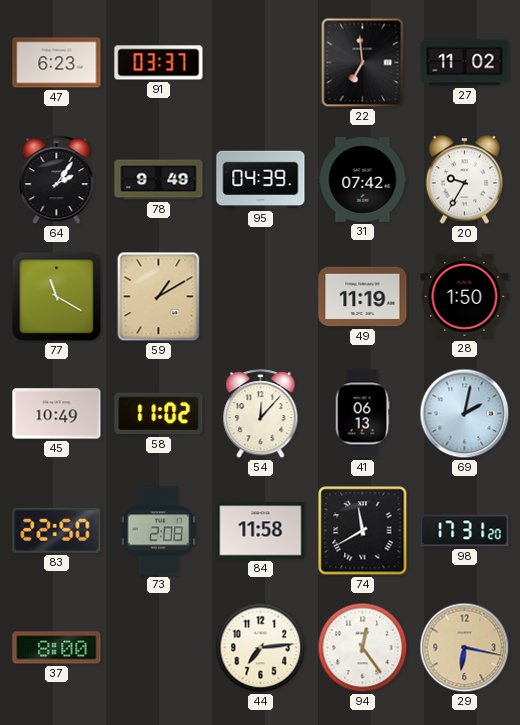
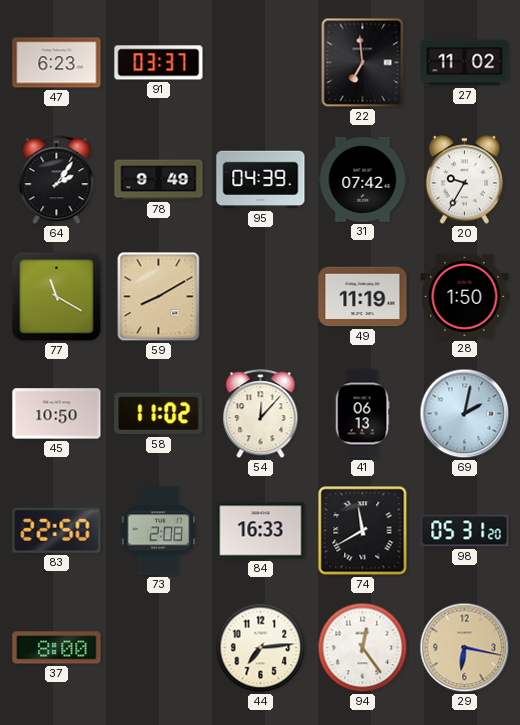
59: 1:10 -> 8:10
45: 10:49 -> 10:50
84: 11:58 -> 16:33
98: 17:31 -> 05:31
